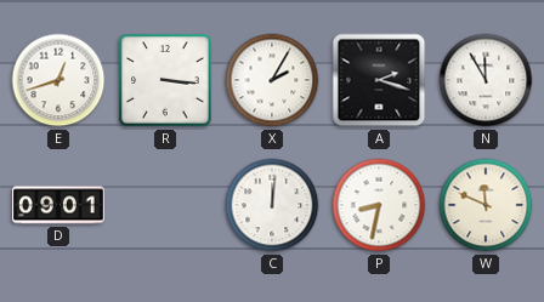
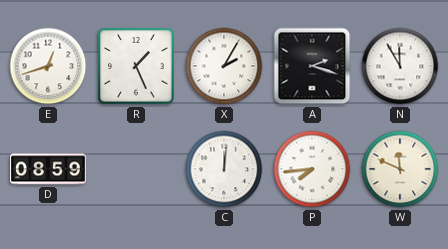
R: 3:16 -> 1:26
D: 09:01 -> 08:59
P: 8:32 -> 7:44
